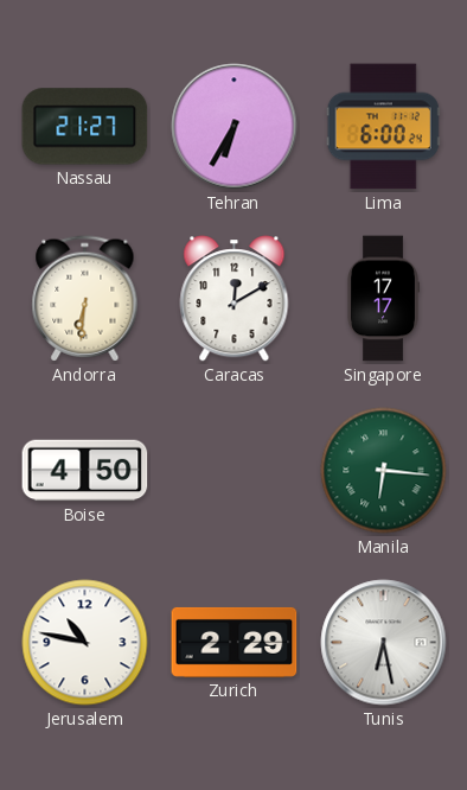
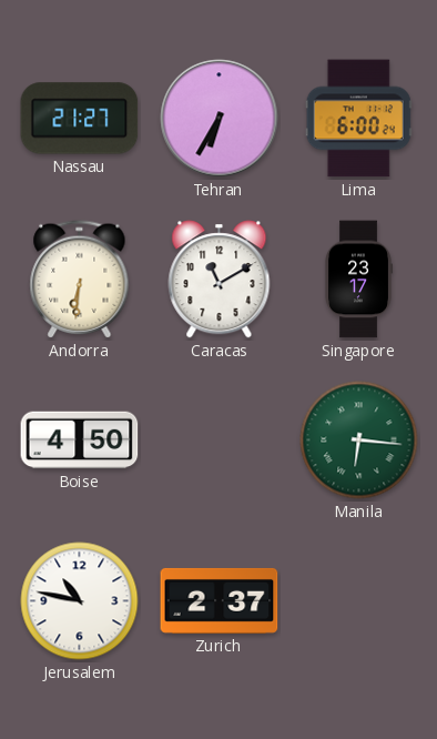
Caracas: 12:10 -> 11:10
Singapore: 17:17 -> 23:17
Zurich: 2:29 -> 2:37
Tunis: 6:28 -> none
